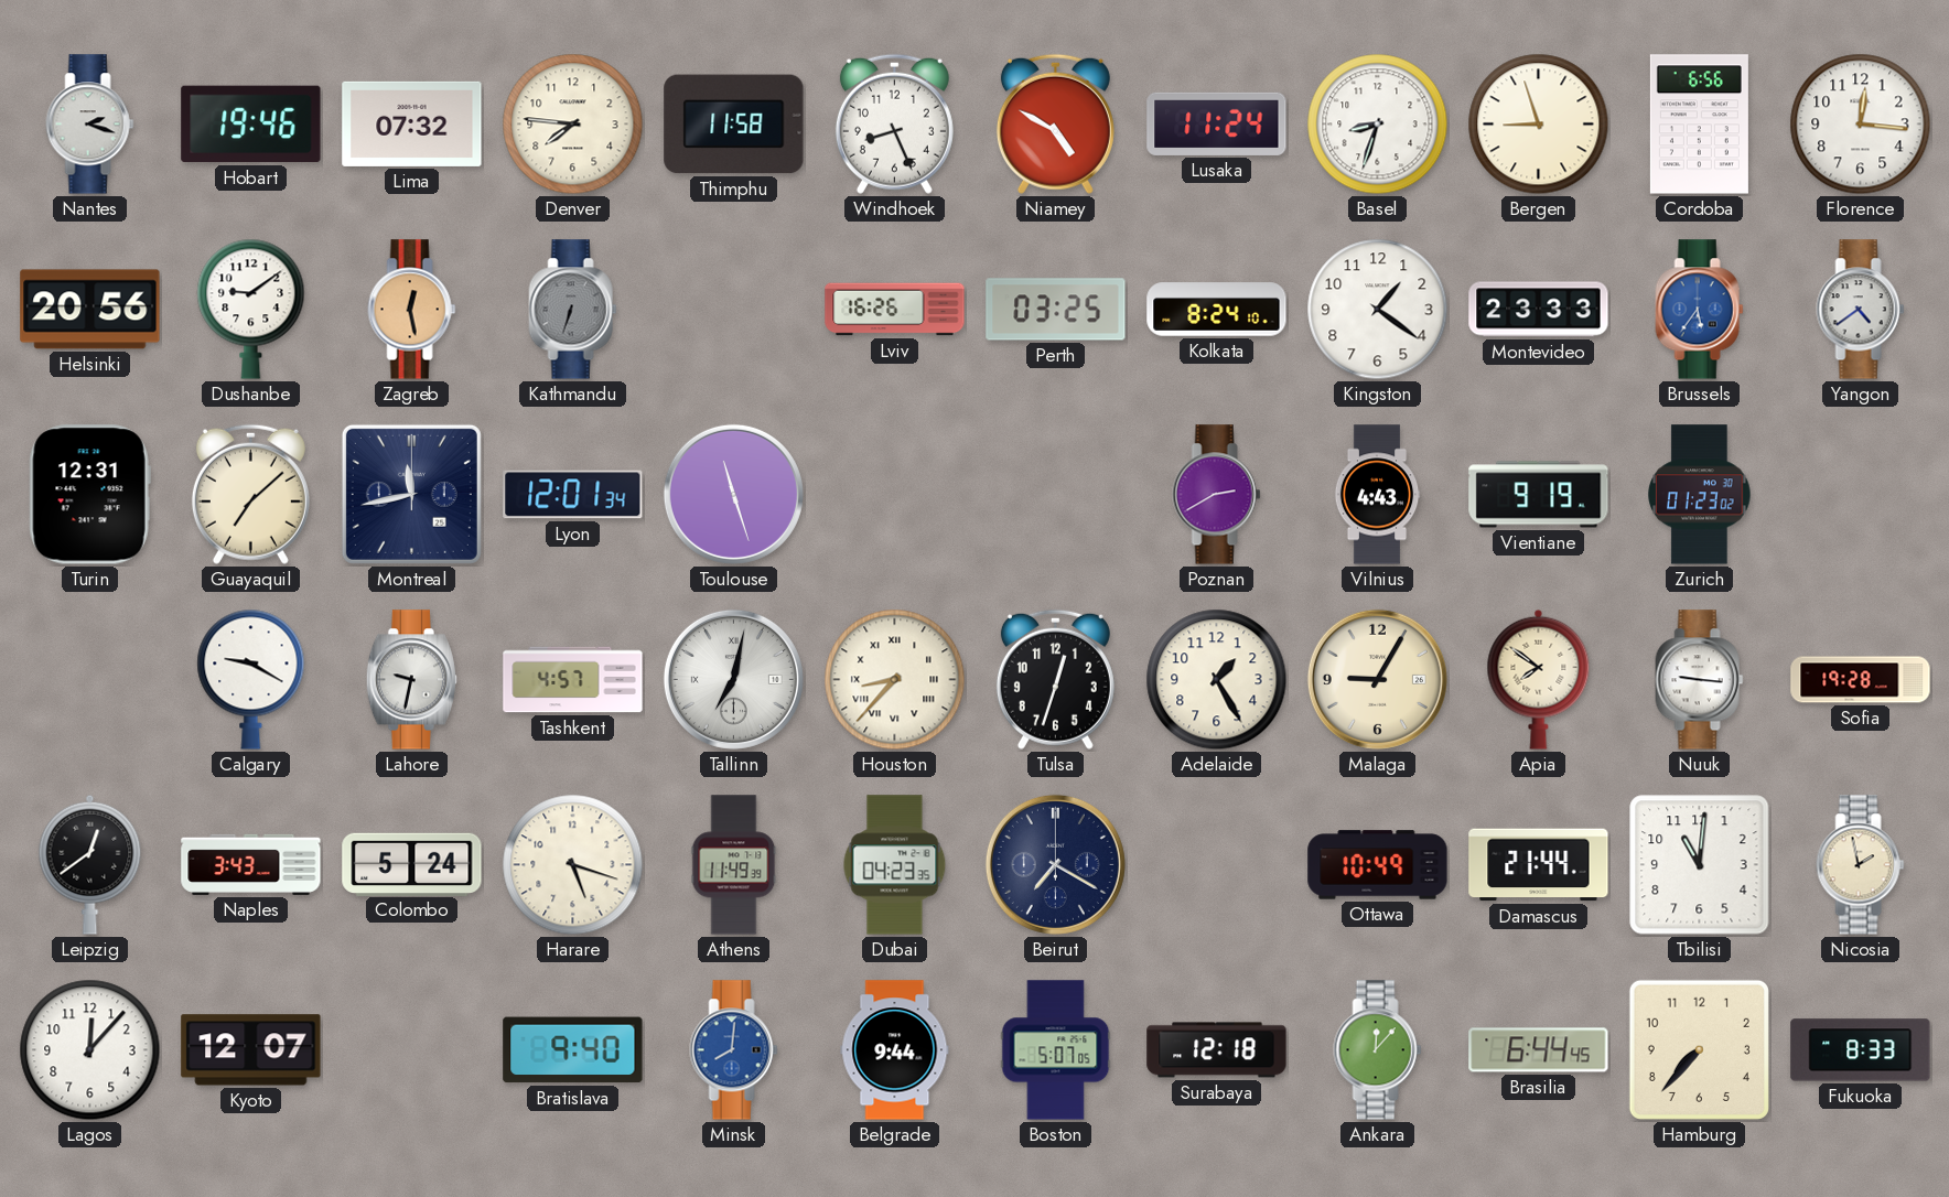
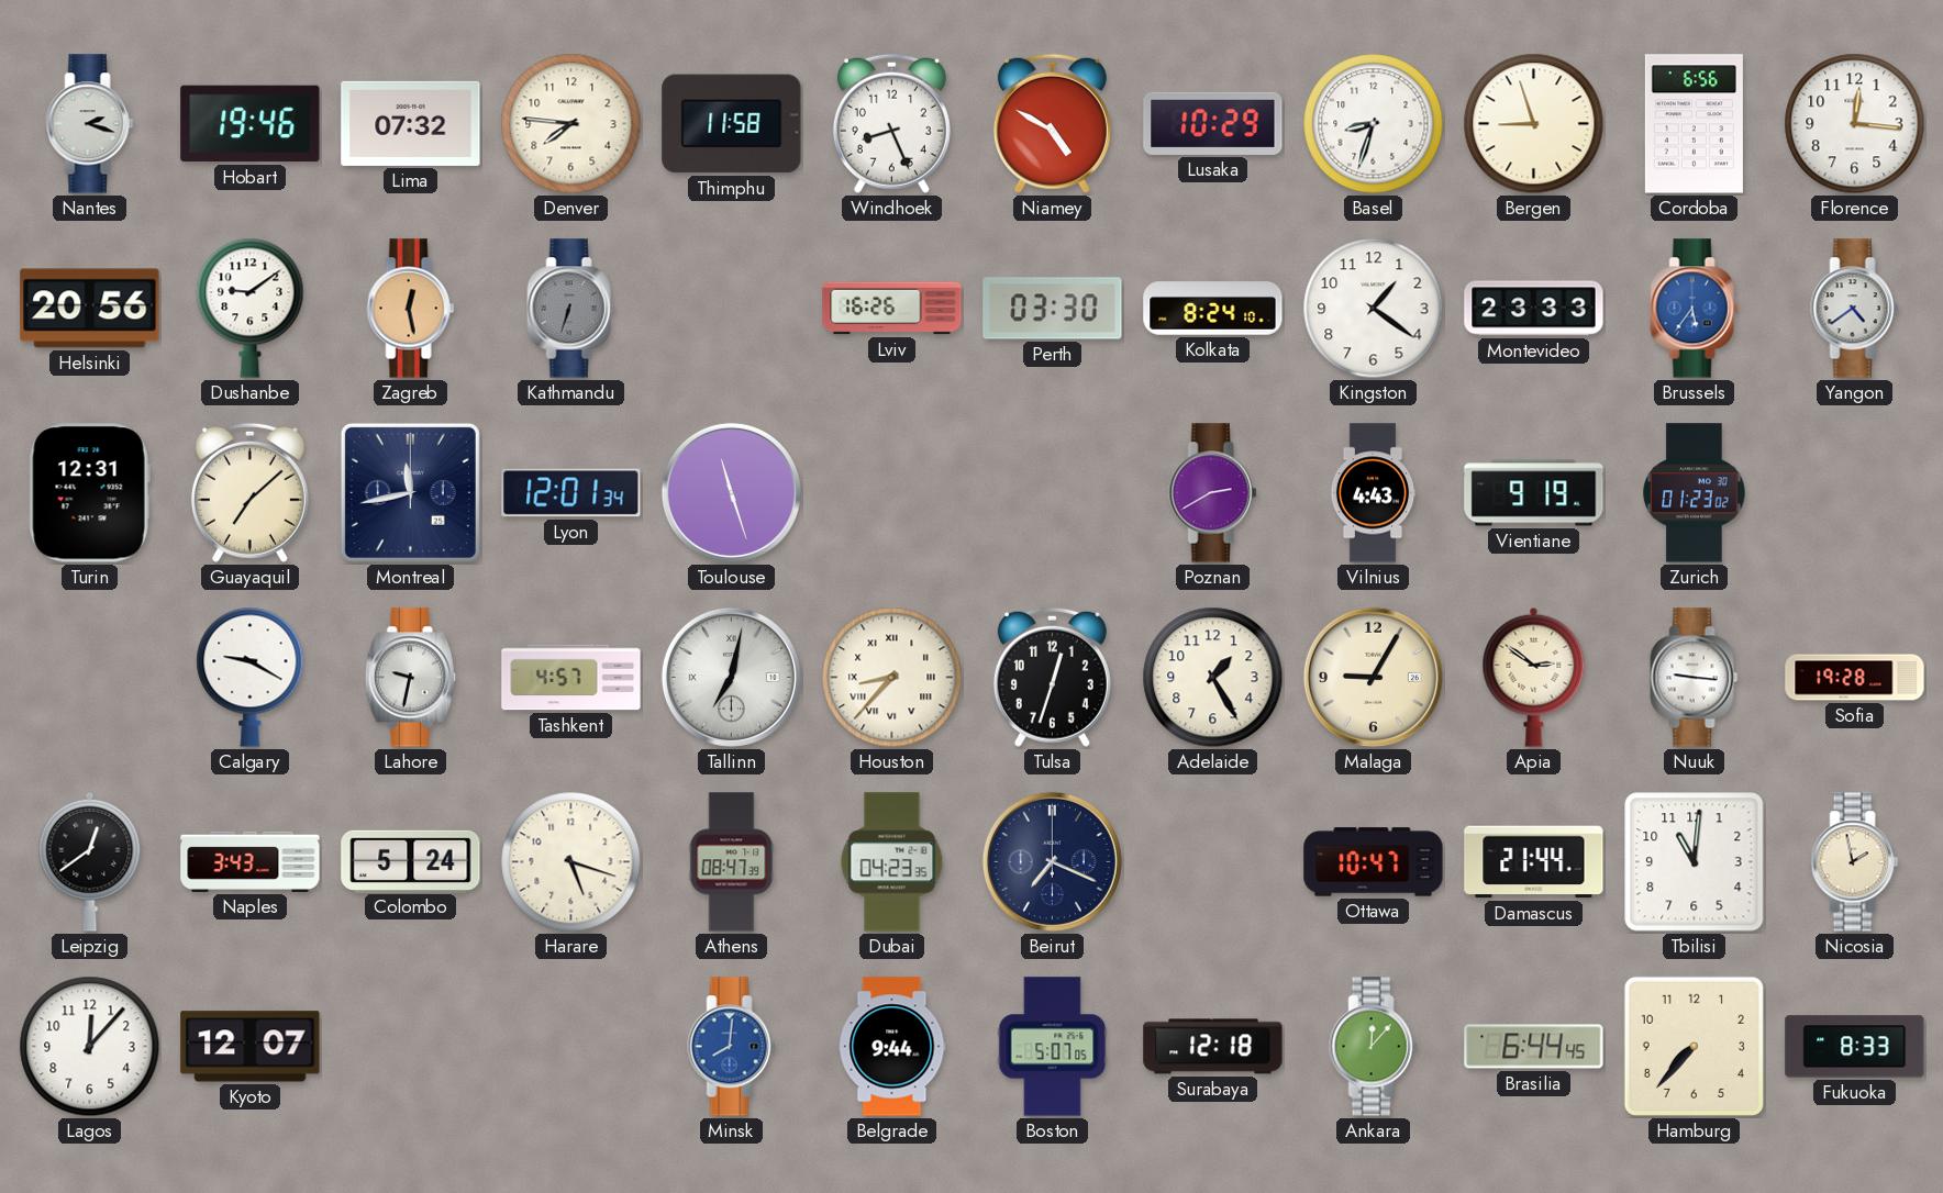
Lusaka: 11:24 -> 10:29
Perth: 03:25 -> 03:30
Apia: 7:51 -> 2:51
Athens: 11:49 -> 08:47
Beirut: 7:20 -> 7:19
Ottawa: 10:49 -> 10:47
Bratislava: 9:40 -> none
